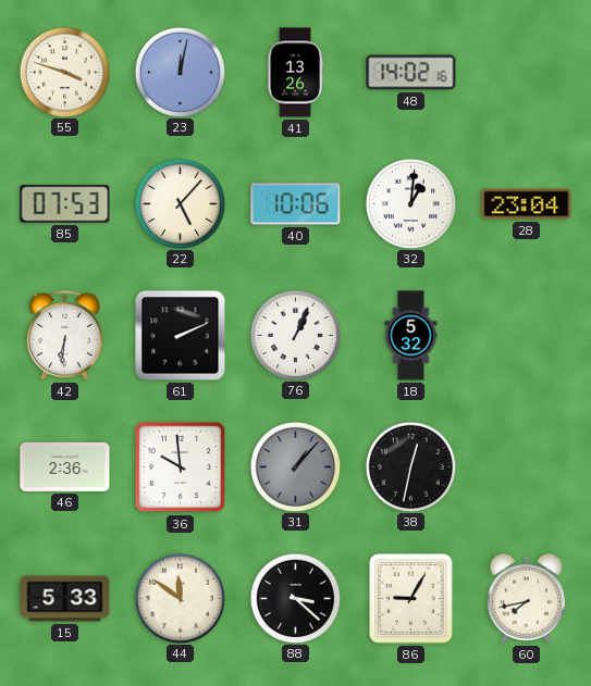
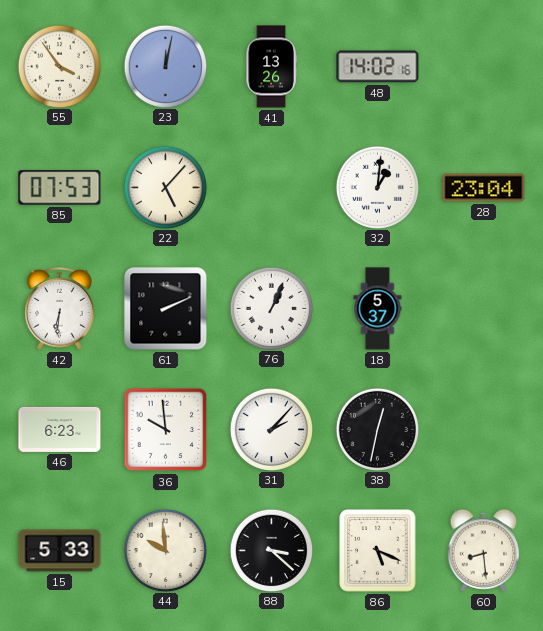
55: 3:48 -> 3:54
40: 10:06 -> none
18: 5:32 -> 5:37
46: 2:36 -> 6:23
31: 1:07 -> 2:07
31 dial: grey -> white
44: 11:51 -> 9:59
86: 9:05 -> 5:19
60: 7:43 -> 8:29
